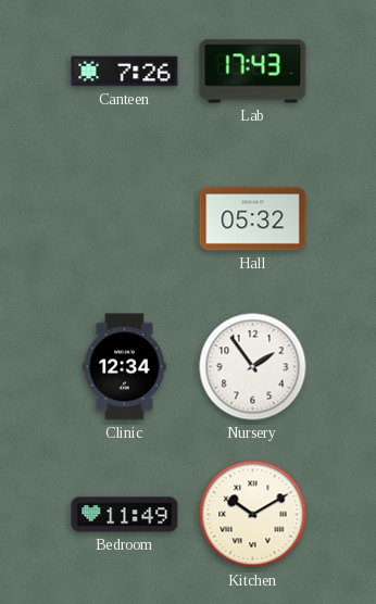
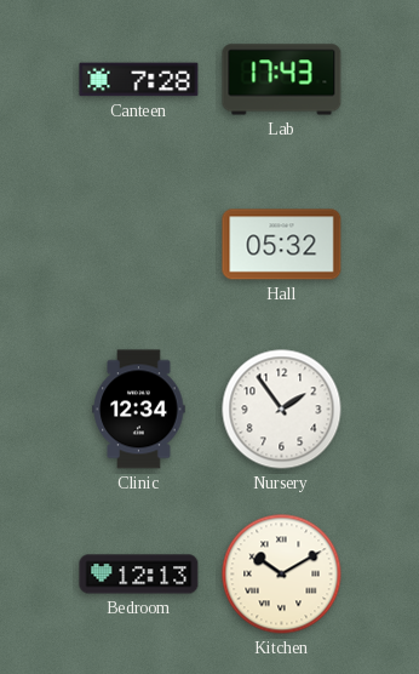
Canteen: 7:26 -> 7:28
Bedroom: 11:49 -> 12:13
